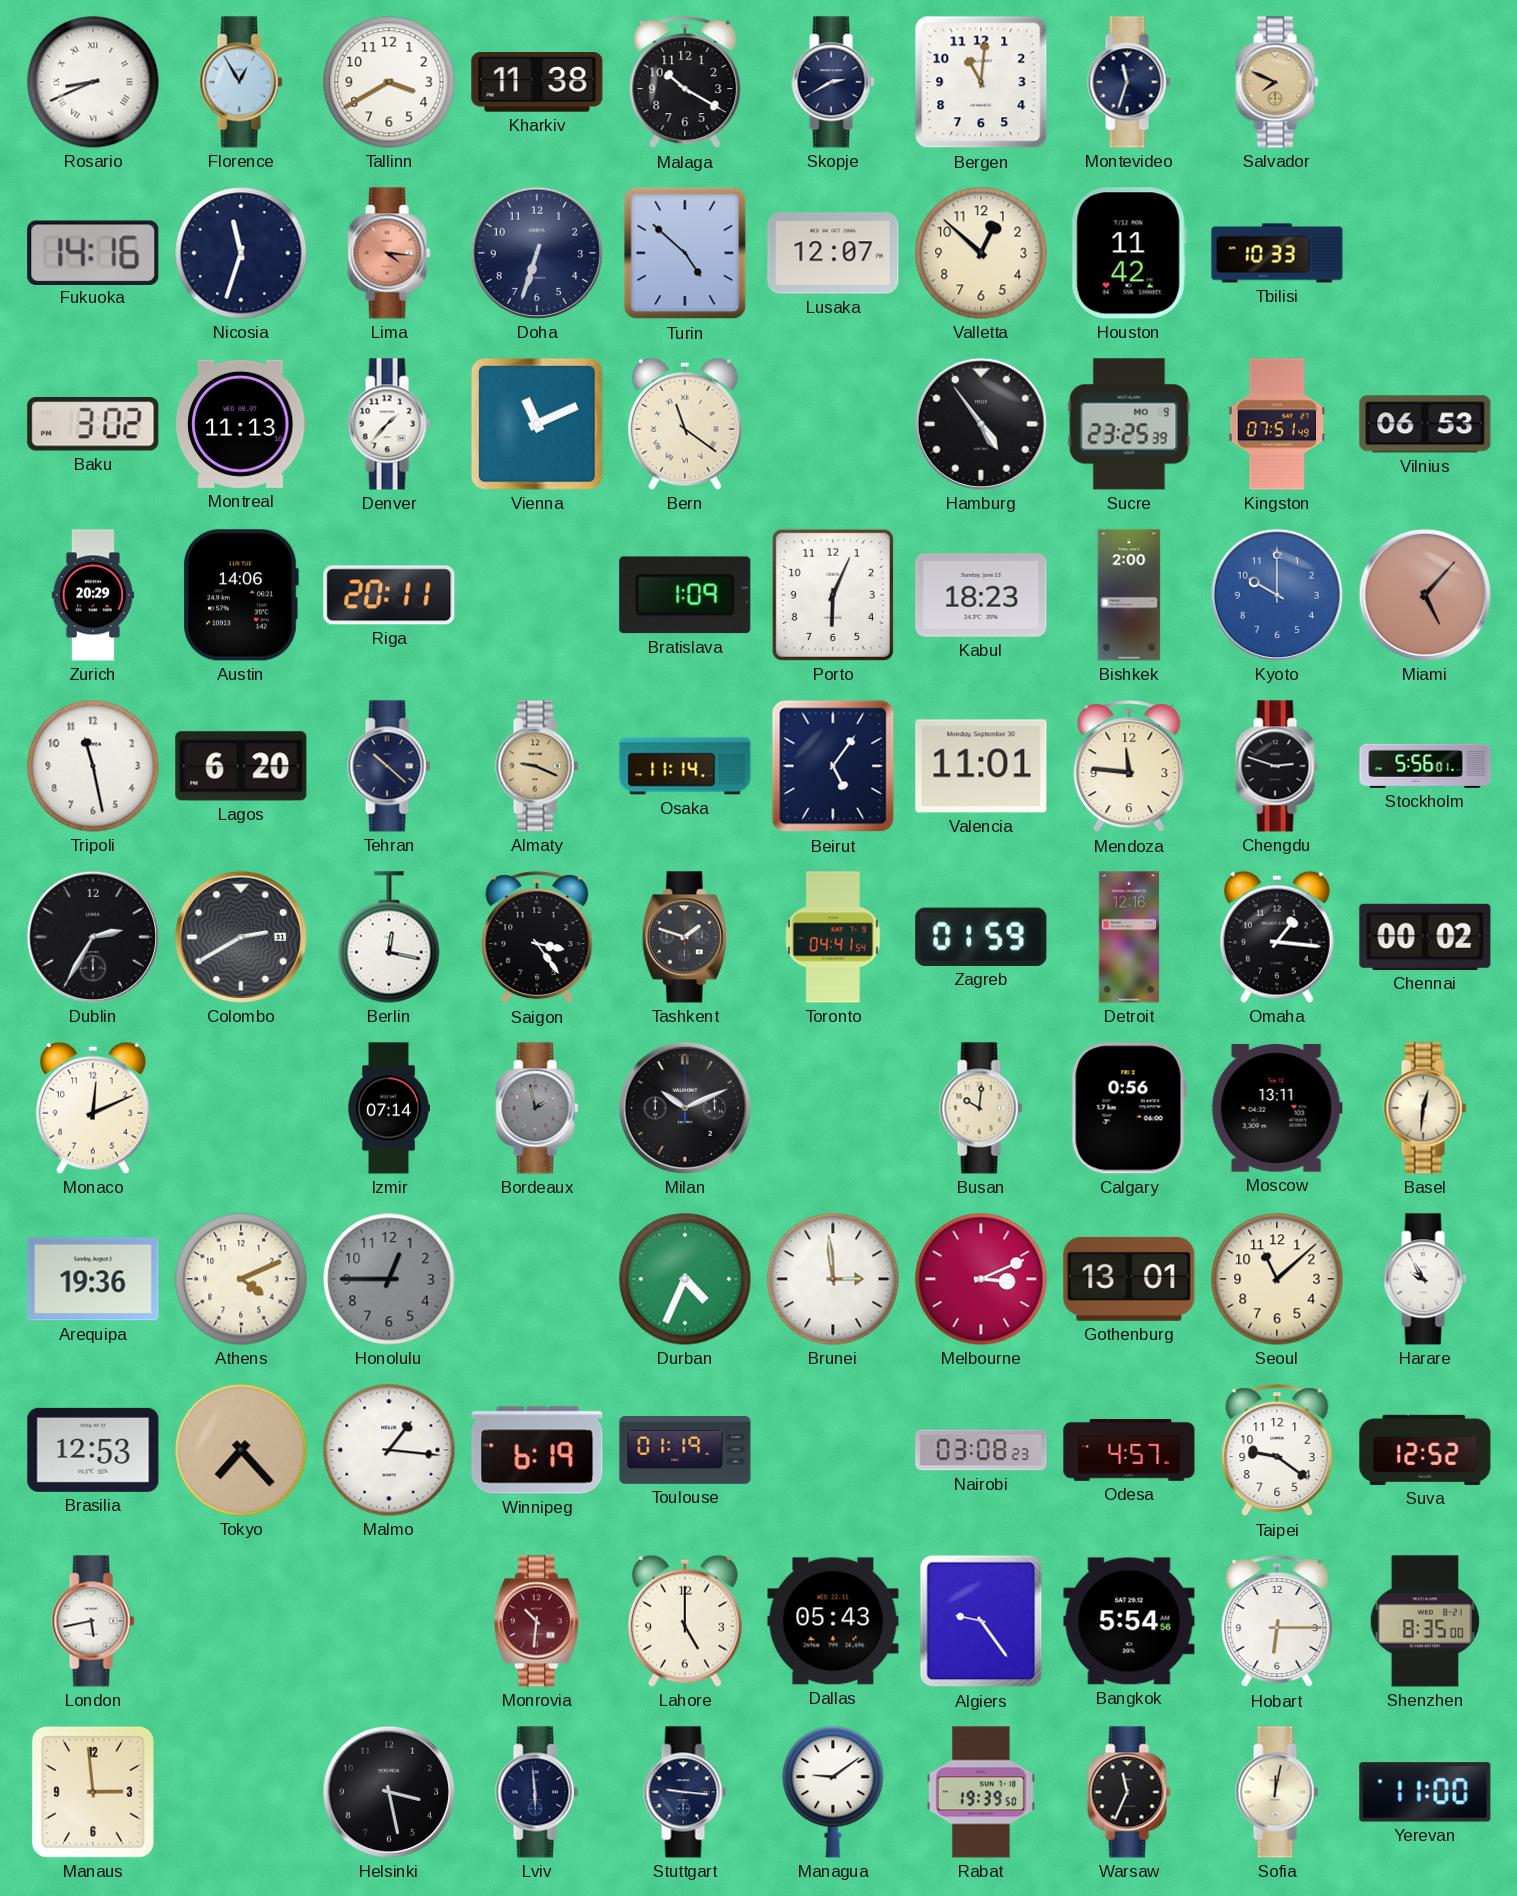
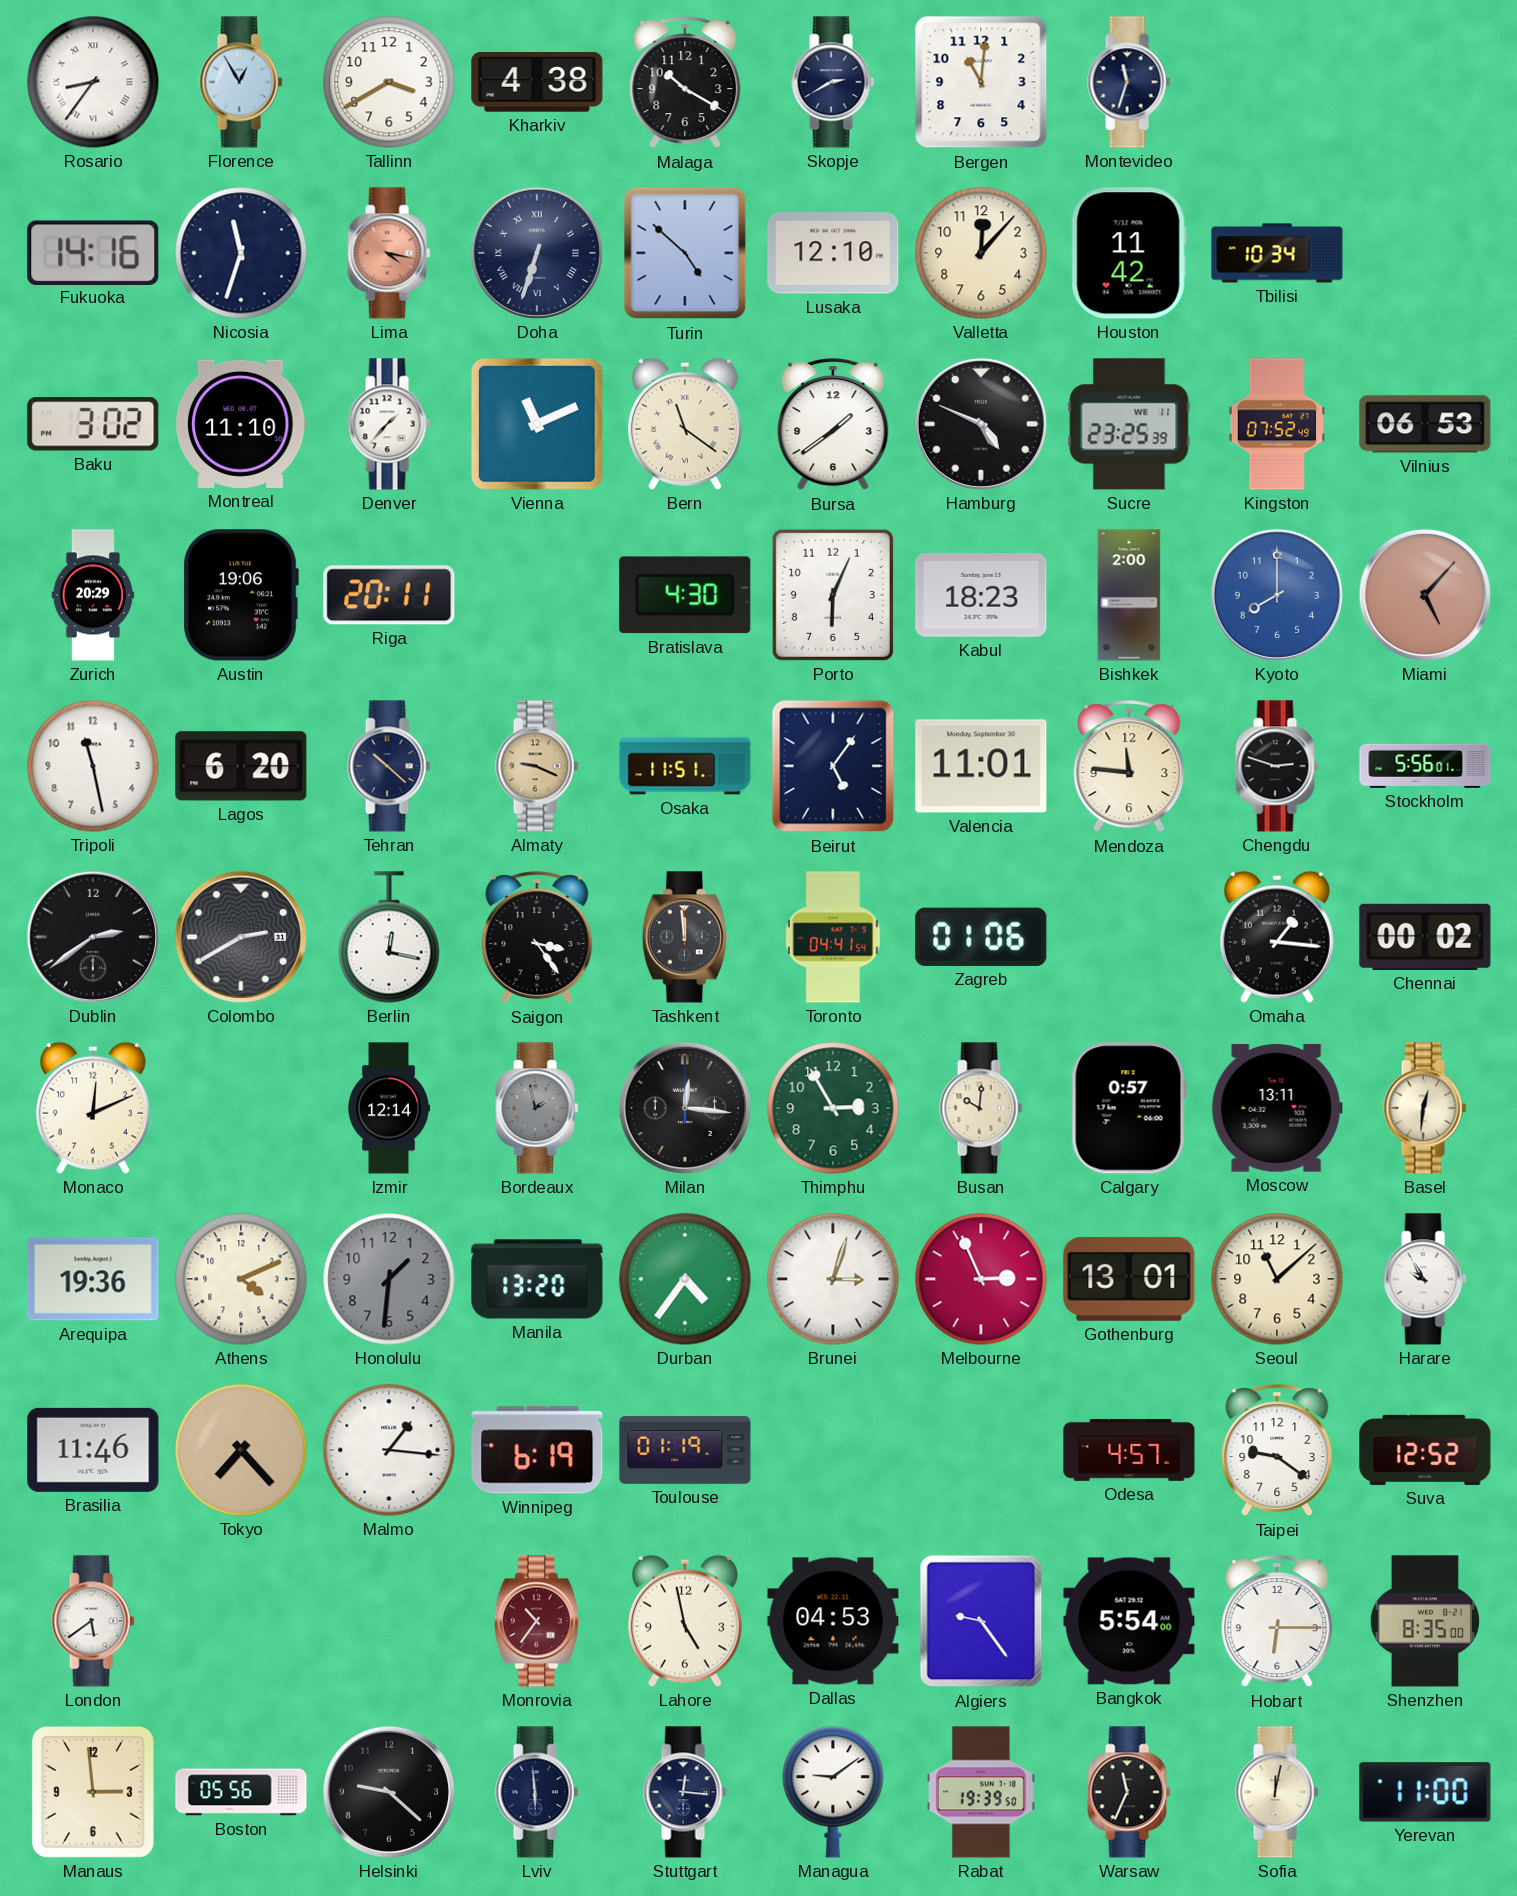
Rosario: 8:41 -> 8:36
Kharkiv: 11:38 -> 4:38
Salvador: 7:49 -> none
Lima: 4:16 -> 4:17
Doha numerals: Arabic -> Roman
Lusaka: 12:07 -> 12:10
Valletta: 12:52 -> 12:07
Tbilisi: 10:33 -> 10:34
Montreal: 11:13 -> 11:10
Bursa: none -> 1:39
Hamburg: 4:54 -> 4:49
Sucre date: MO 9 -> WE 11
Kingston: 07:51 -> 07:52
Austin: 14:06 -> 19:06
Bratislava: 1:09 -> 4:30
Kyoto: 10:00 -> 8:00
Osaka: 11:14 -> 11:51
Dublin: 2:35 -> 2:39
Tashkent: 1:48 -> 11:59
Zagreb: 01:59 -> 01:06
Detroit: 12:16 -> none
Izmir: 07:14 -> 12:14
Milan: 10:11 -> 12:16
Thimphu: none -> 2:55
Calgary: 0:56 -> 0:57
Honolulu: 12:45 -> 1:31
Manila: none -> 13:20
Durban: 4:34 -> 4:36
Brunei: 2:59 -> 3:03
Melbourne: 3:11 -> 2:56
Brasilia: 12:53 -> 11:46
Nairobi: 03:08 -> none
London: 5:43 -> 5:39
Monrovia: 10:31 -> 10:36
Lahore: 5:00 -> 4:58
Dallas: 05:43 -> 04:53
Bangkok: 5:54:56 -> 5:54:00
Boston: none -> 05:56
Helsinki: 3:28 -> 9:22
Stuttgart: 9:16 -> 12:16
